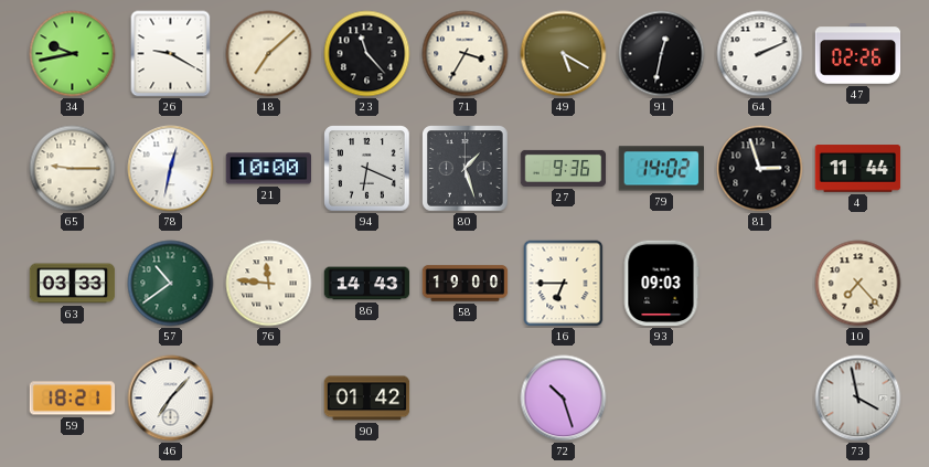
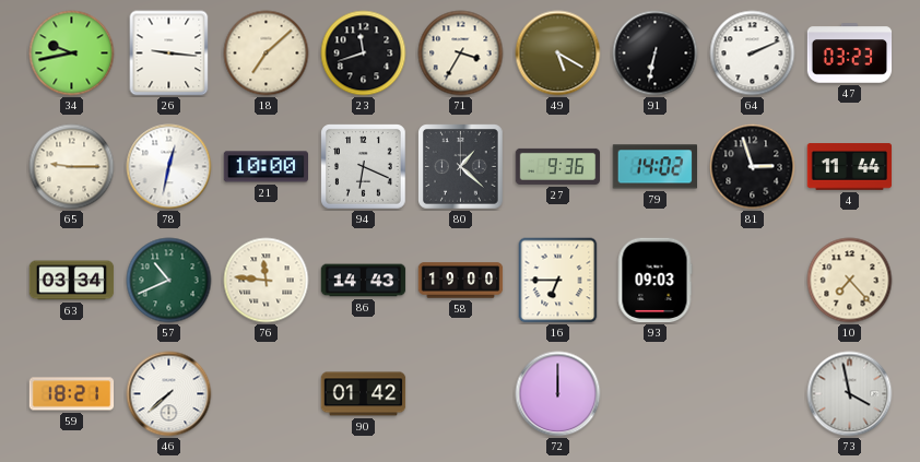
26: 9:20 -> 9:16
23: 11:23 -> 11:42
91: 12:32 -> 6:32
47: 02:26 -> 03:23
80: 1:27 -> 1:22
63: 03:33 -> 03:34
57: 10:39 -> 10:41
46: 7:07 -> 7:38
72: 10:27 -> 12:00
